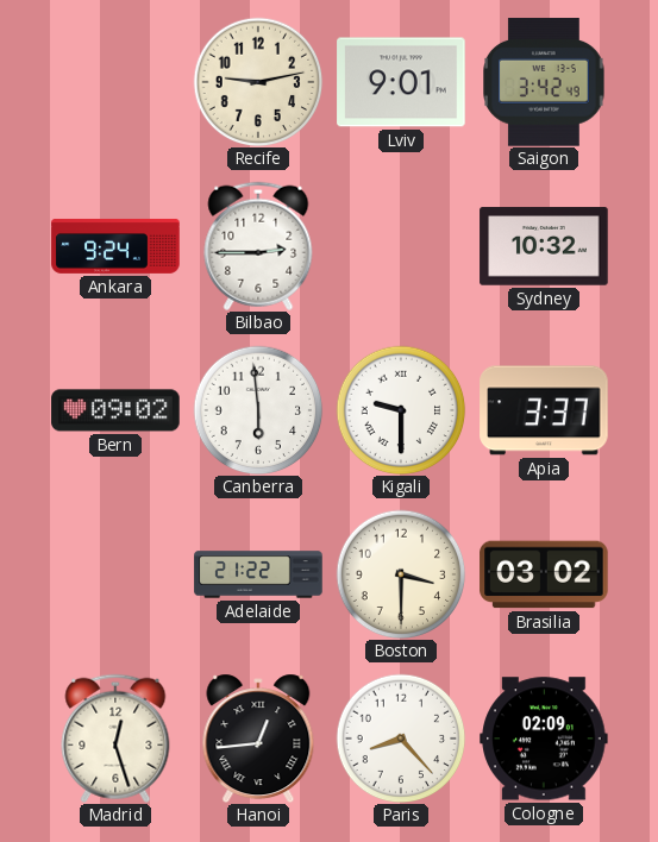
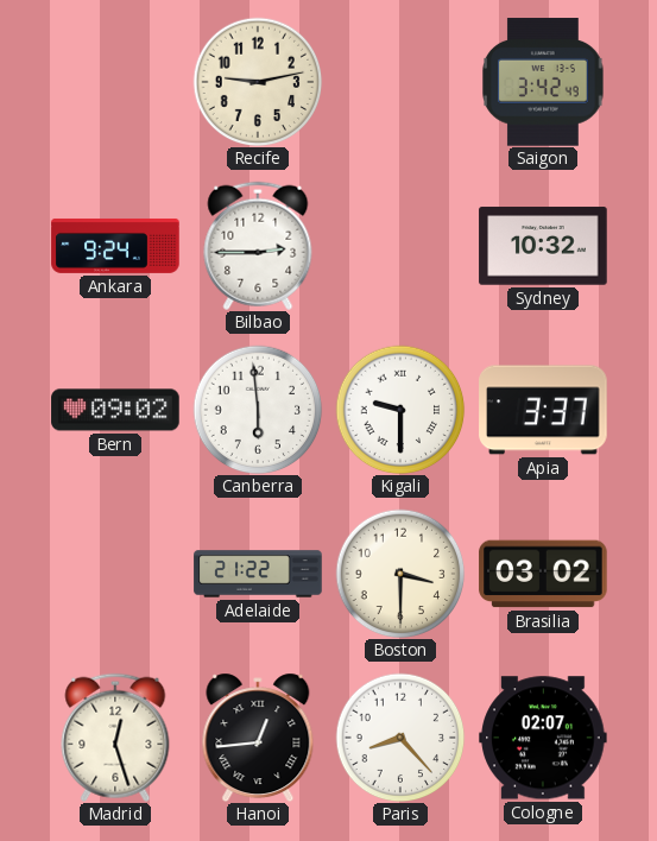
Lviv: 9:01 -> none
Cologne: 02:09 -> 02:07
